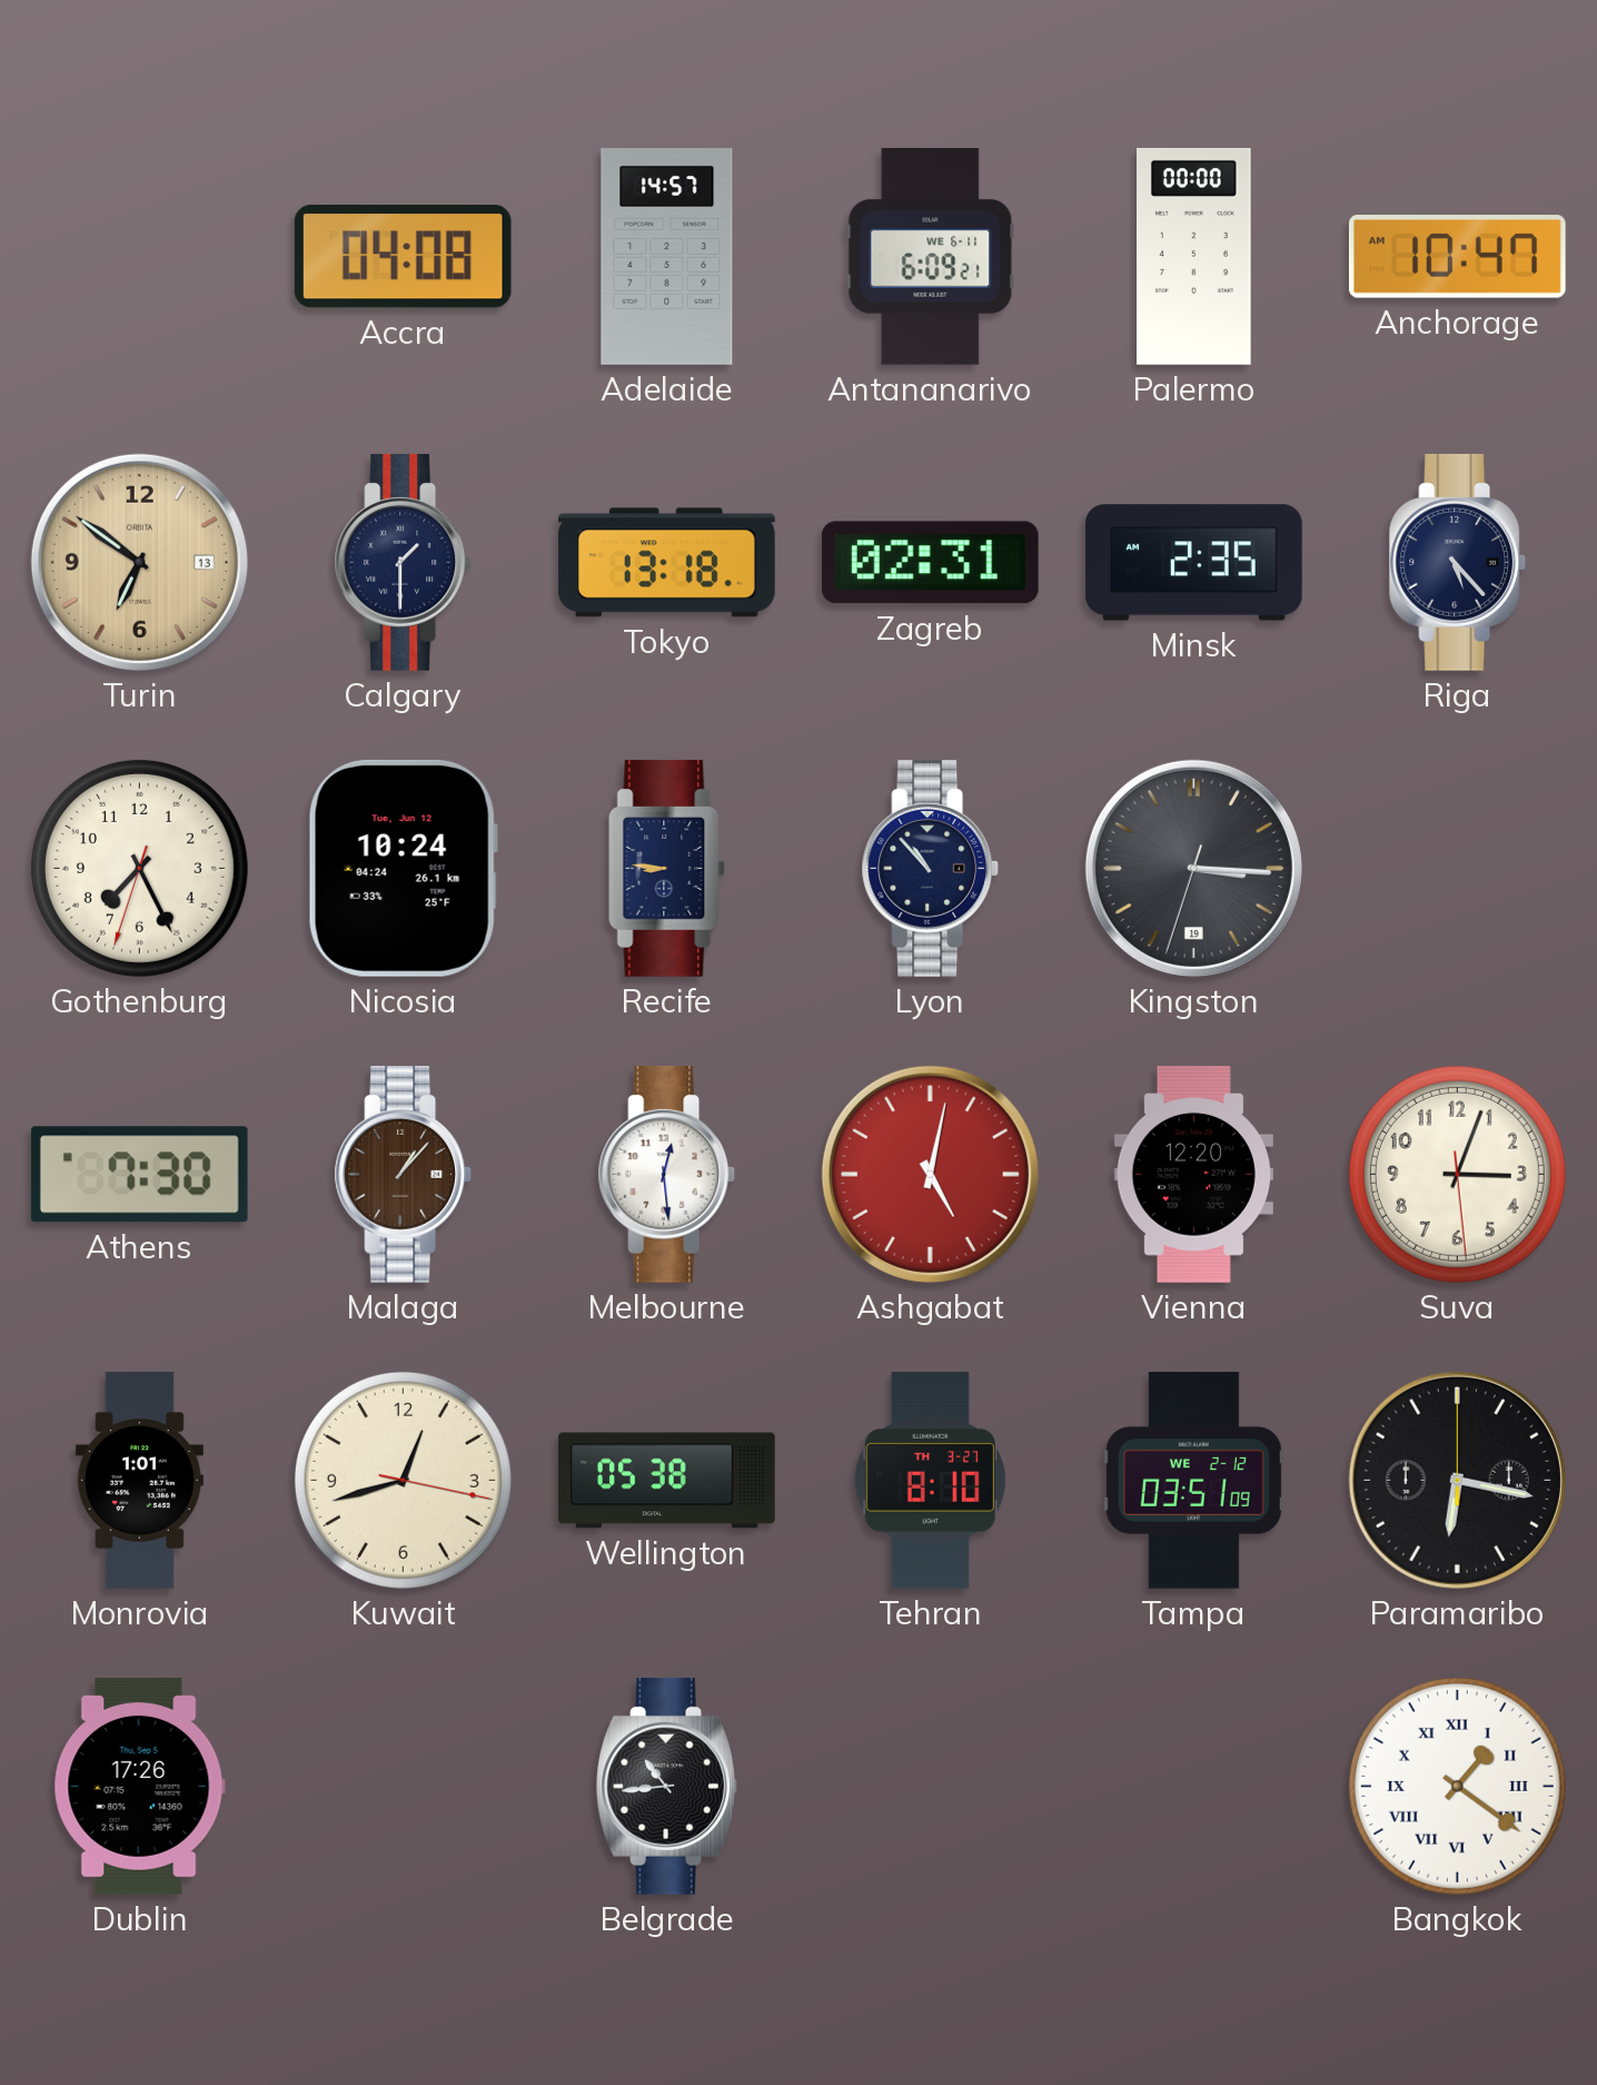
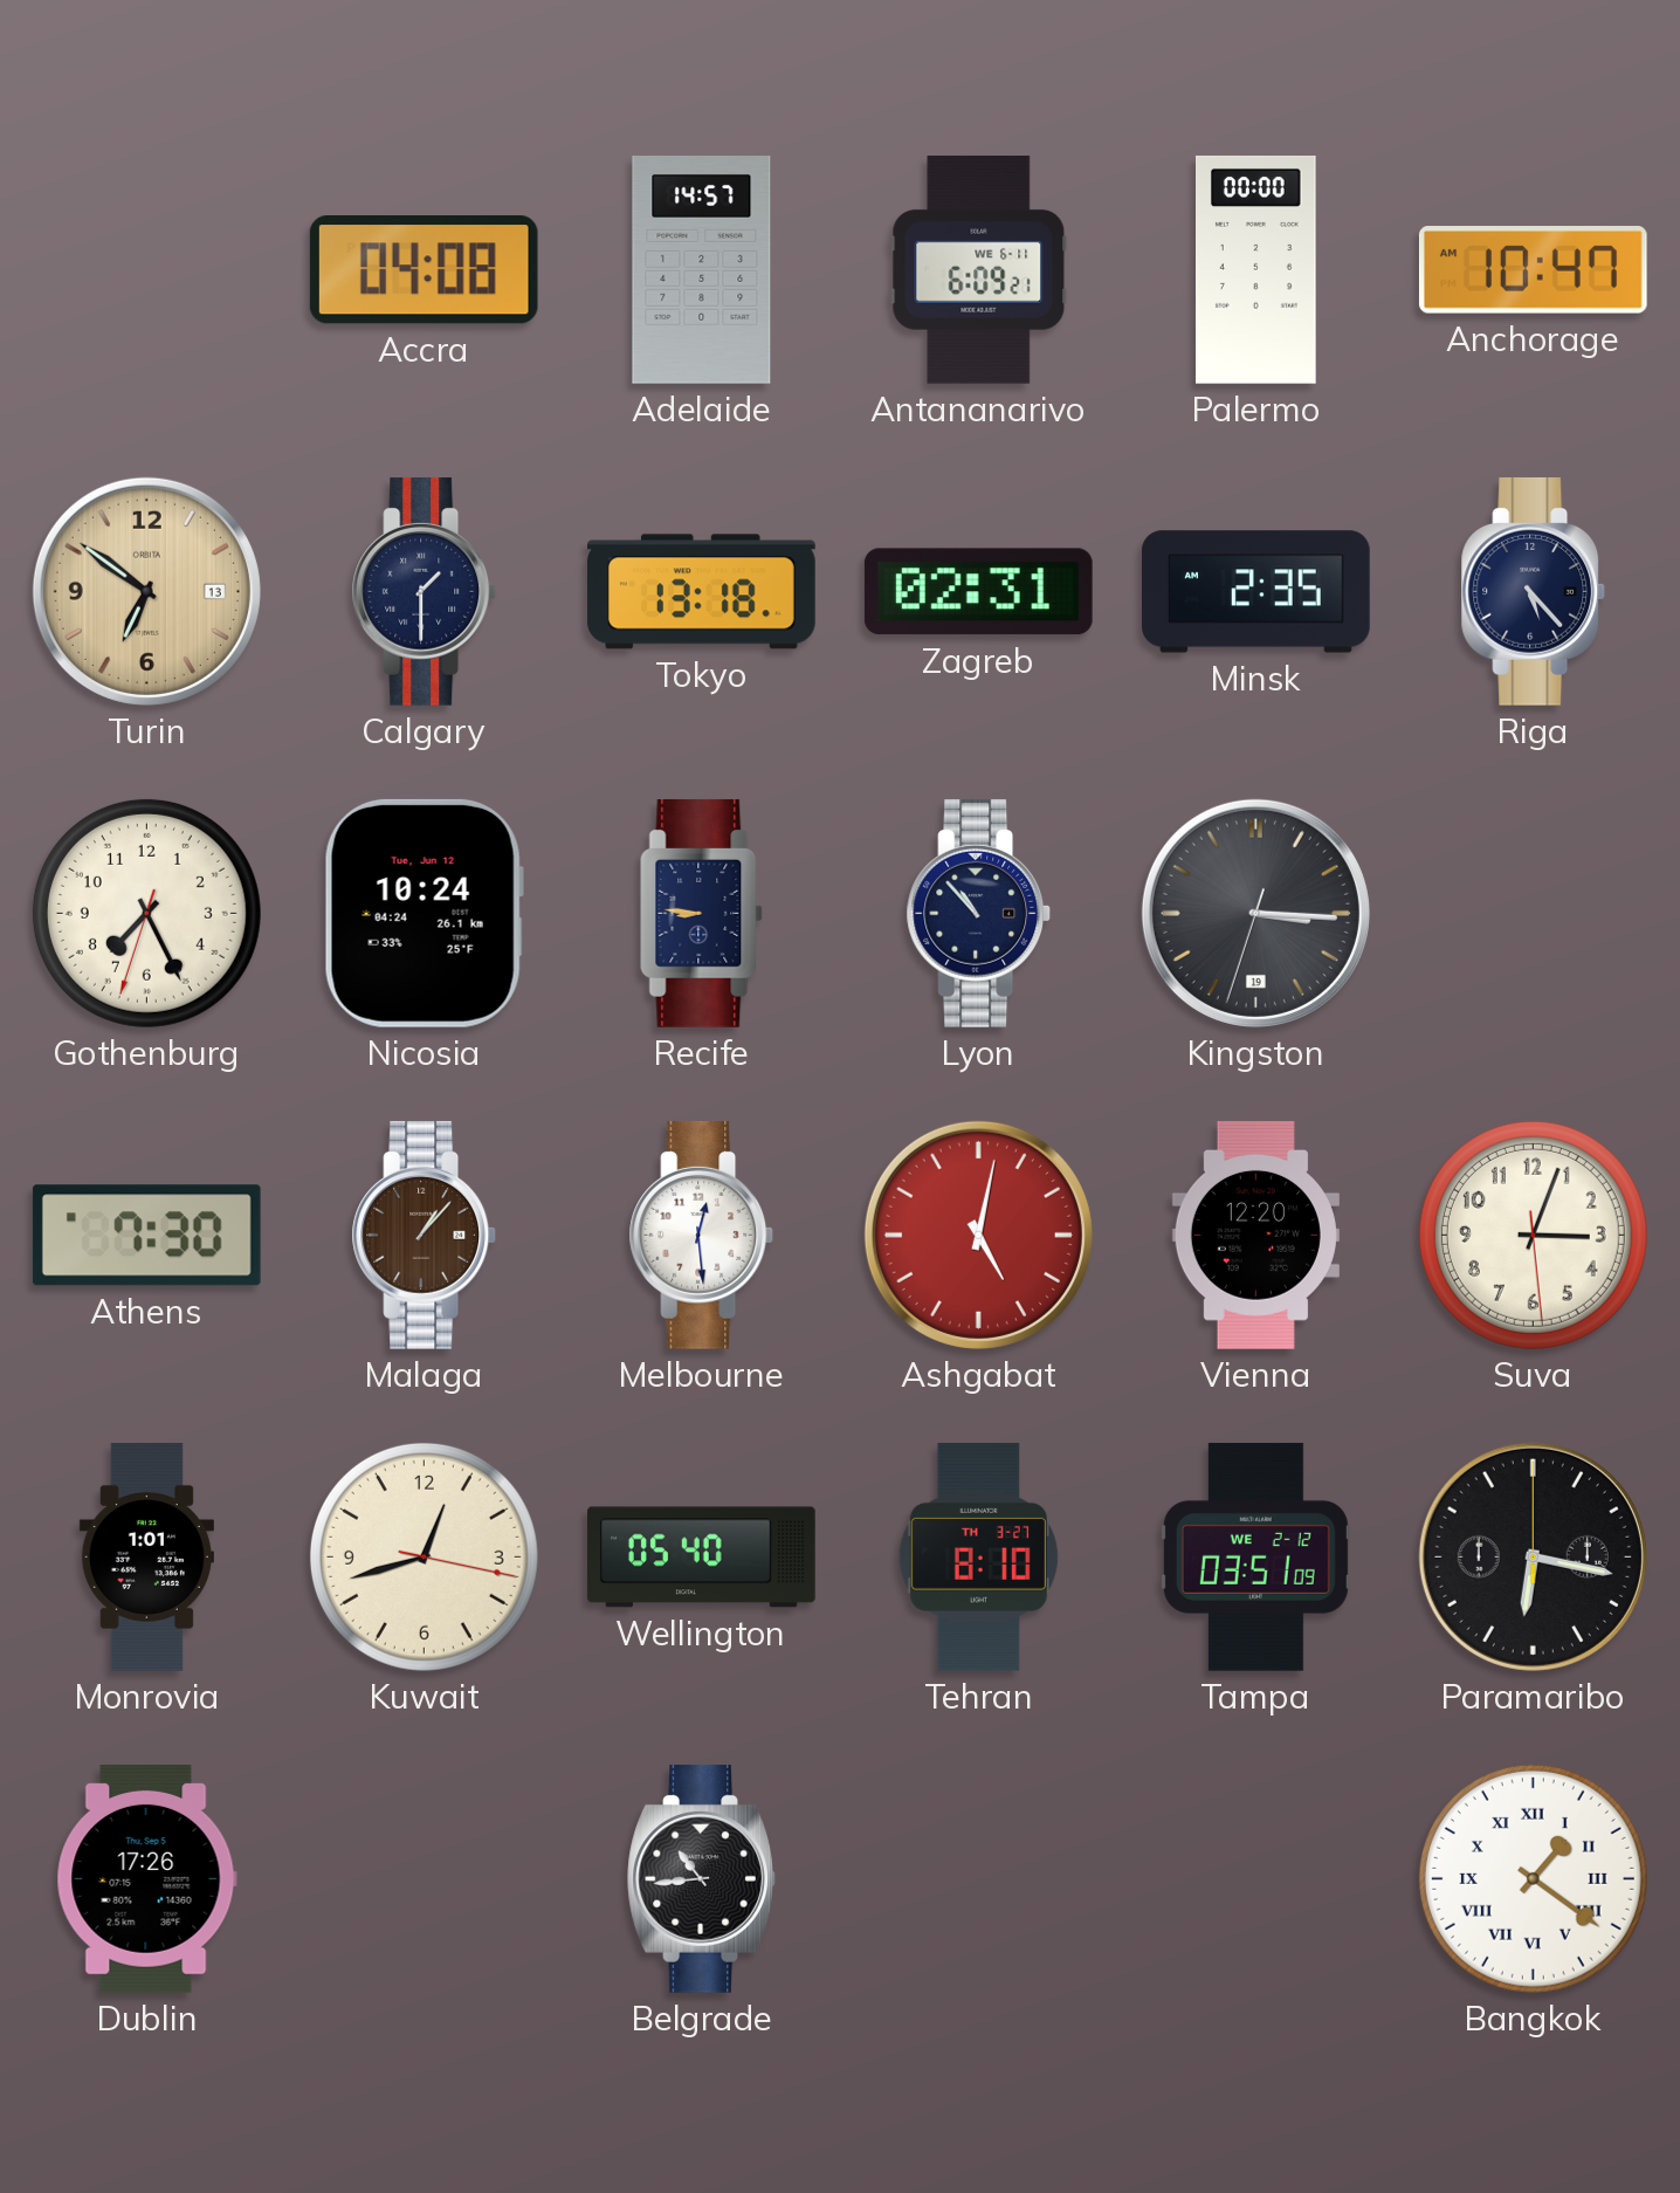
Wellington: 05:38 -> 05:40
